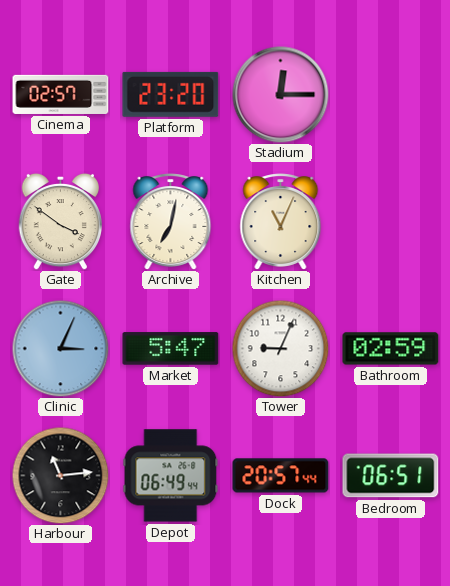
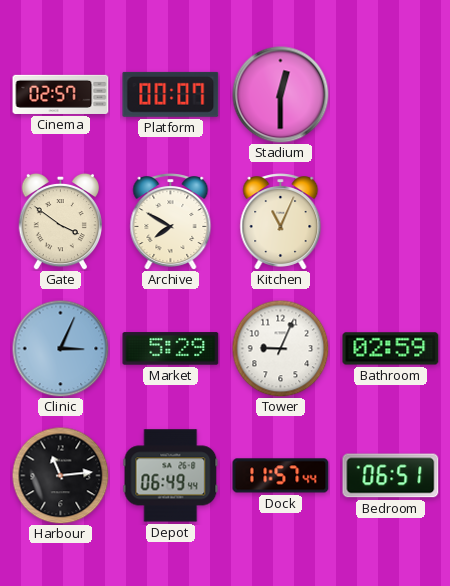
Platform: 23:20 -> 00:07
Stadium: 12:15 -> 12:30
Archive: 7:02 -> 7:50
Market: 5:47 -> 5:29
Dock: 20:57 -> 11:57
